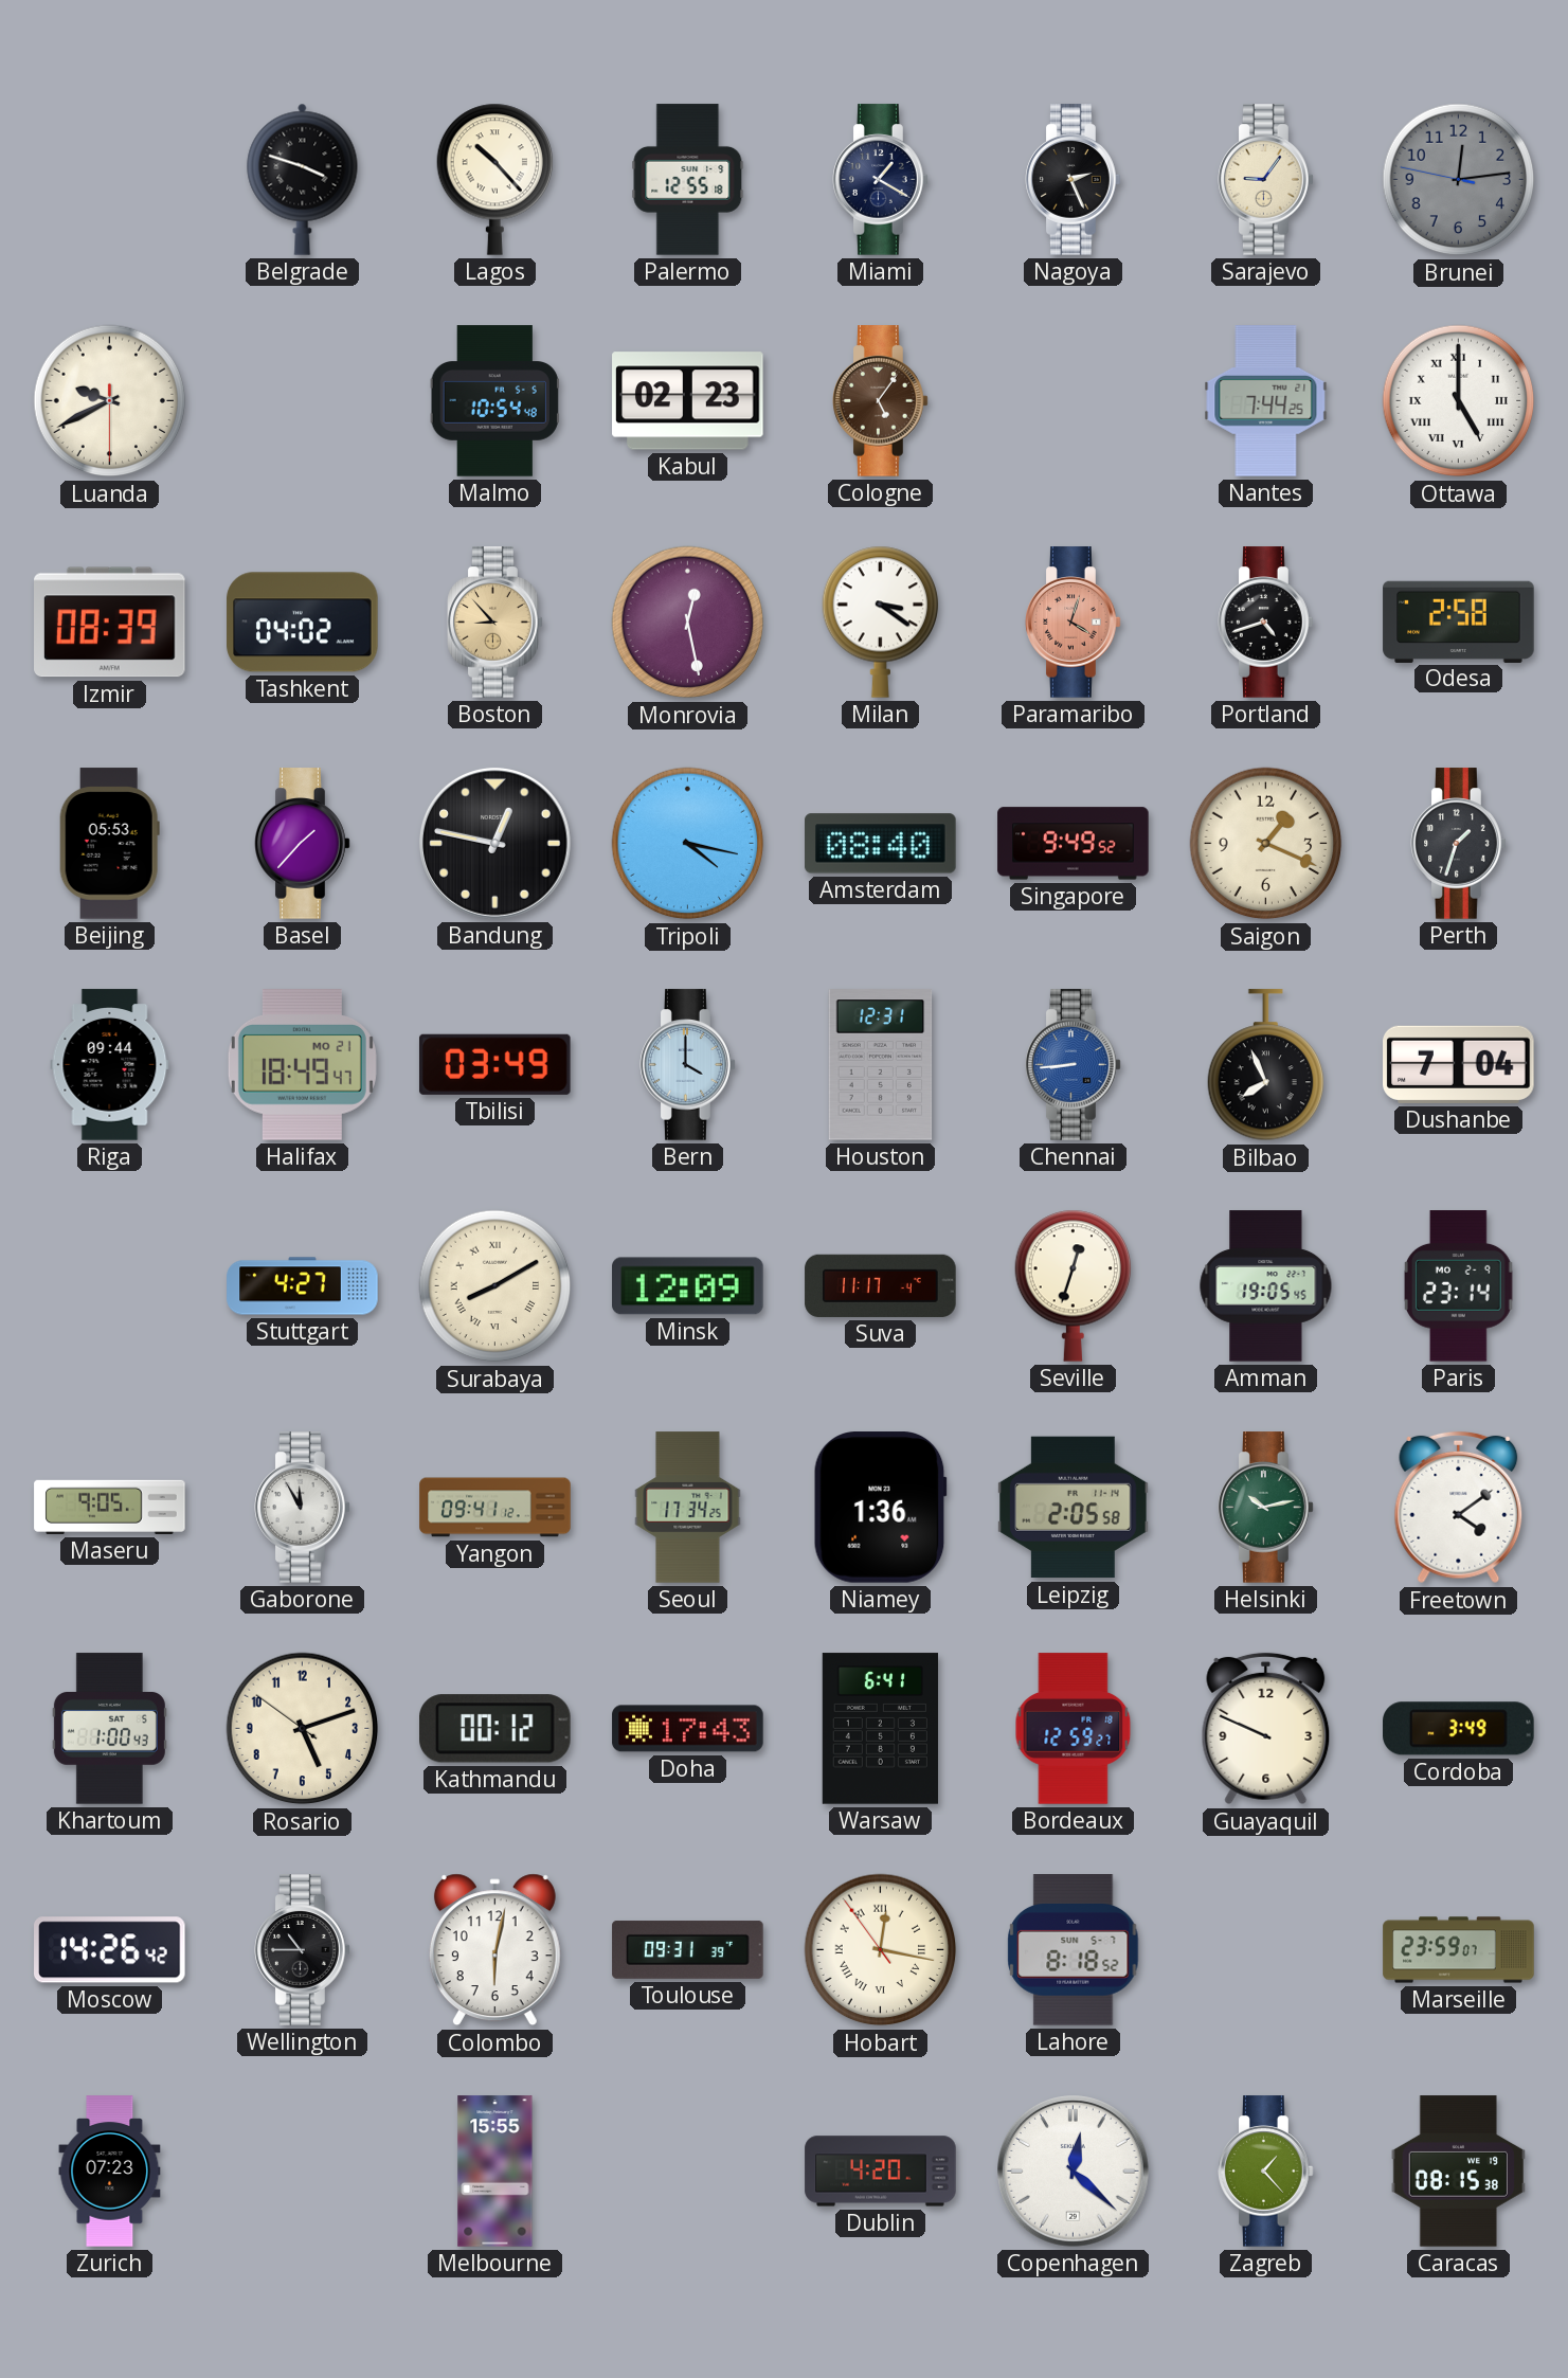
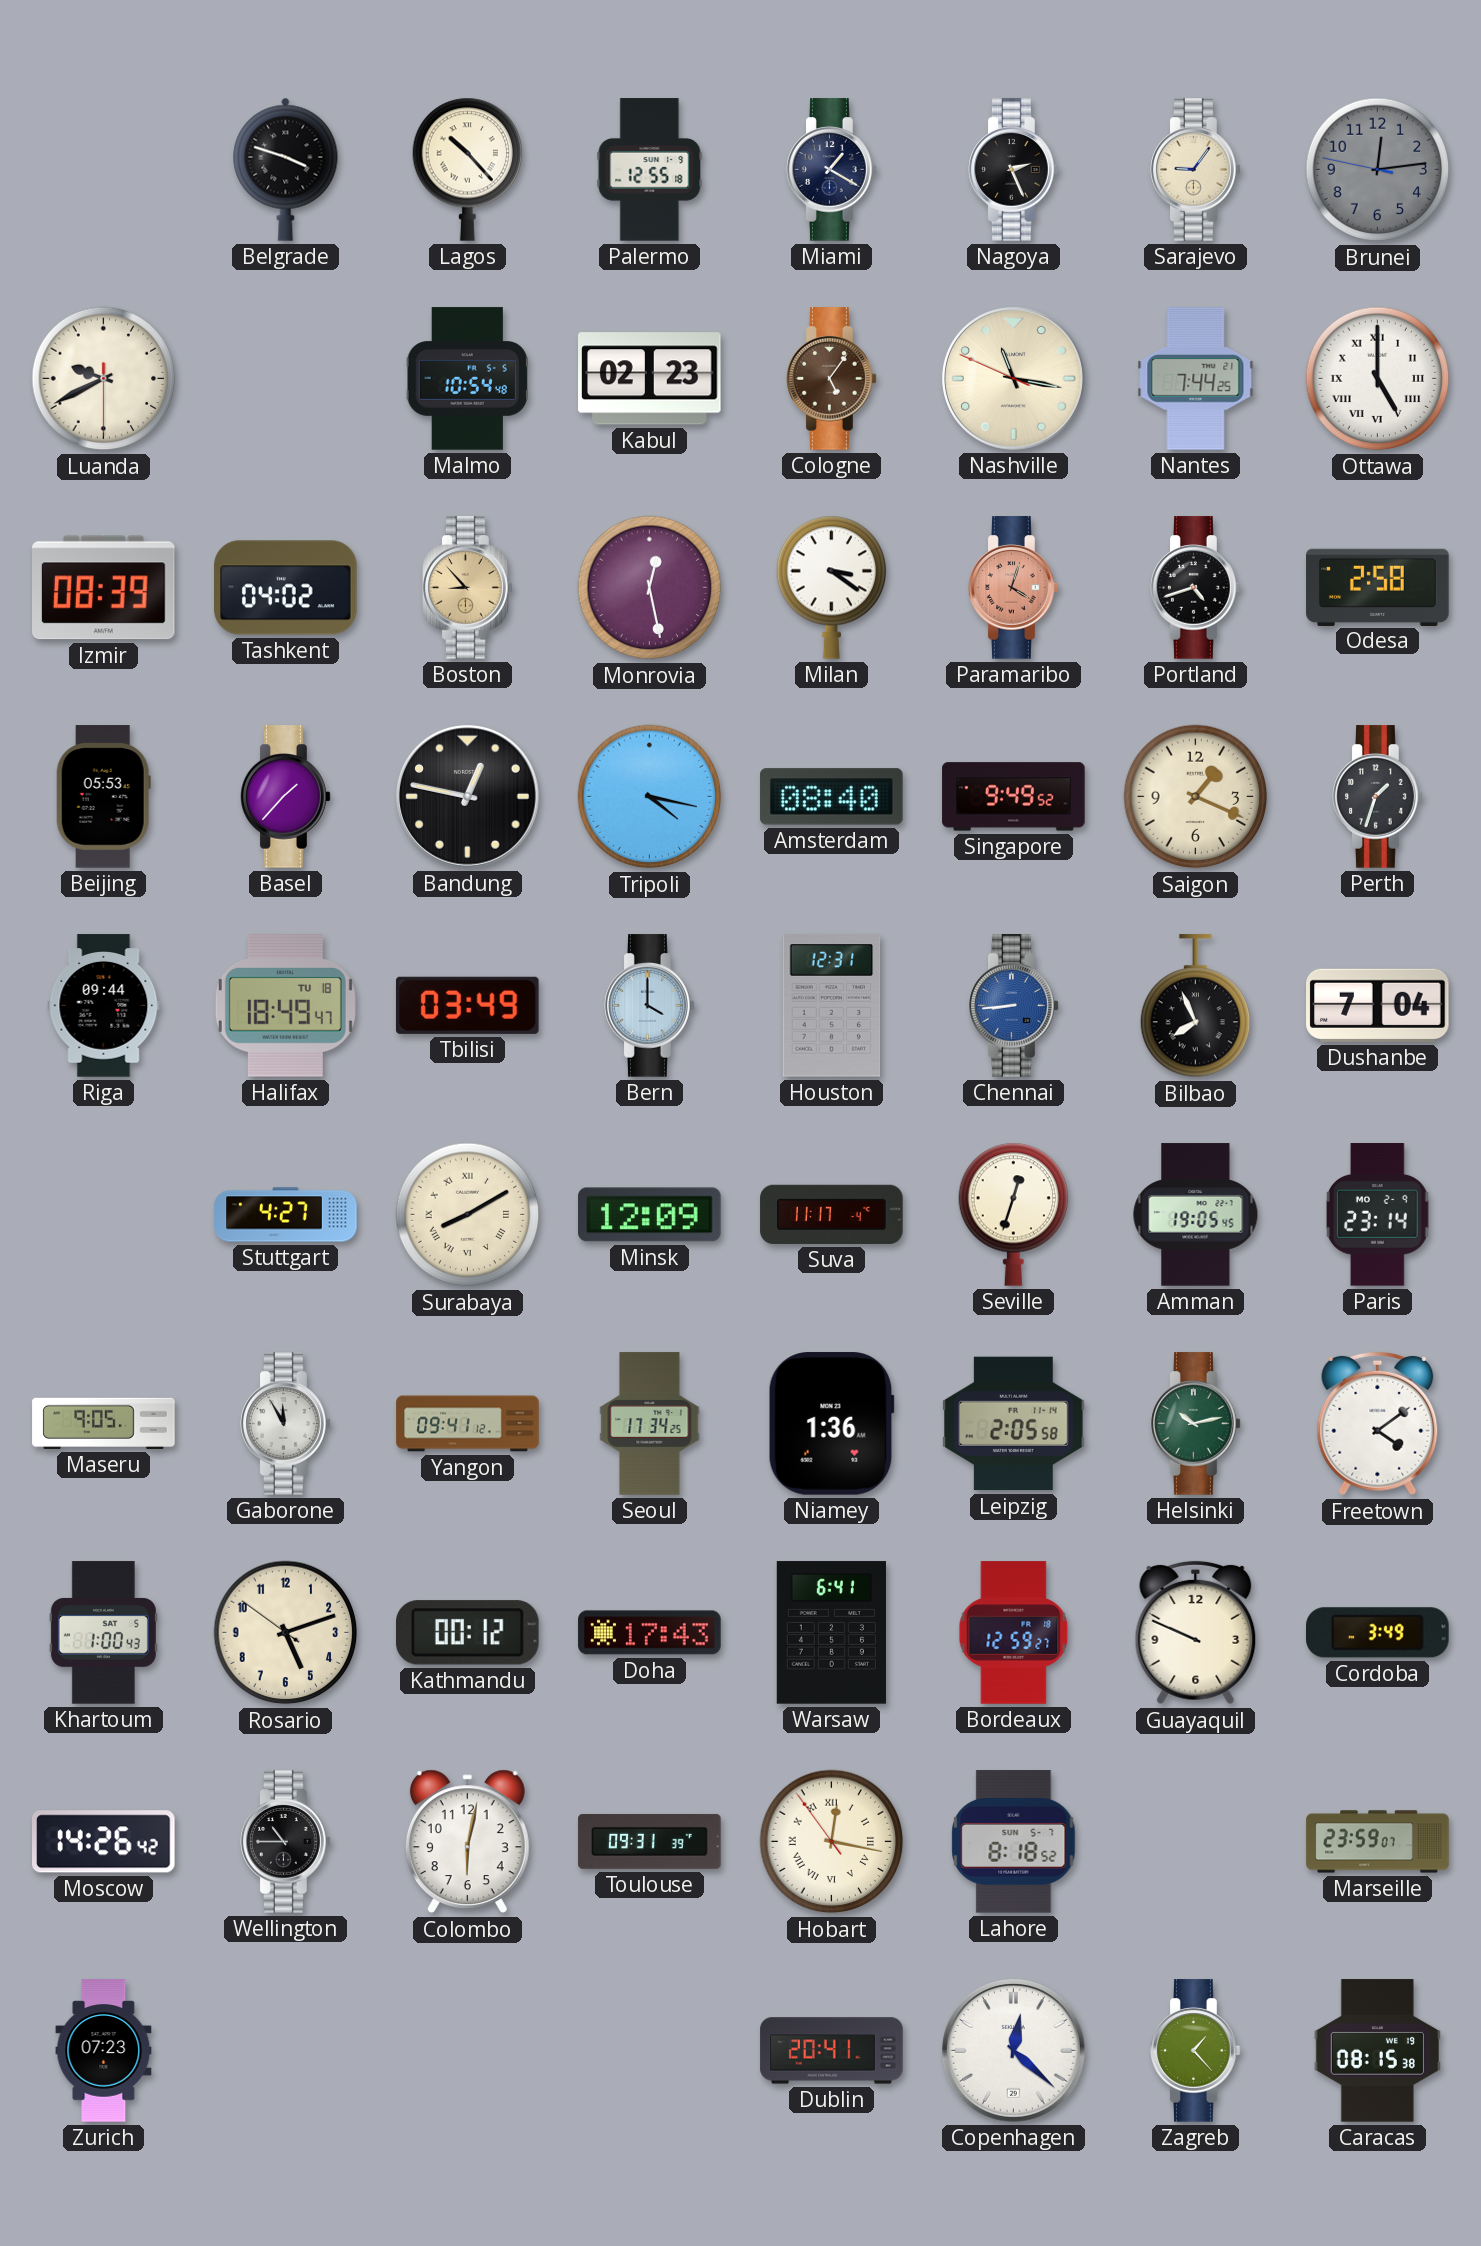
Nashville: none -> 11:16
Halifax date: MO 21 -> TU 18
Melbourne: 15:55 -> none
Dublin: 4:20 -> 20:41
